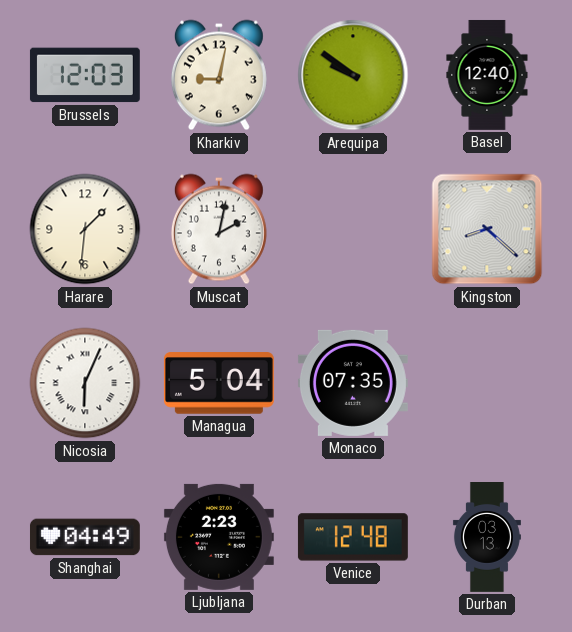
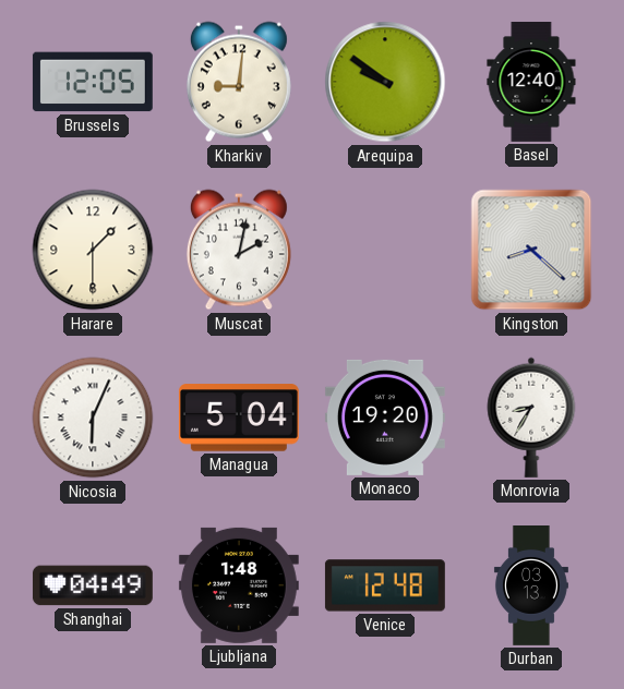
Brussels: 12:03 -> 12:05
Kharkiv: 9:02 -> 9:01
Harare: 1:31 -> 1:30
Monaco: 07:35 -> 19:20
Monrovia: none -> 8:35
Ljubljana: 2:23 -> 1:48
